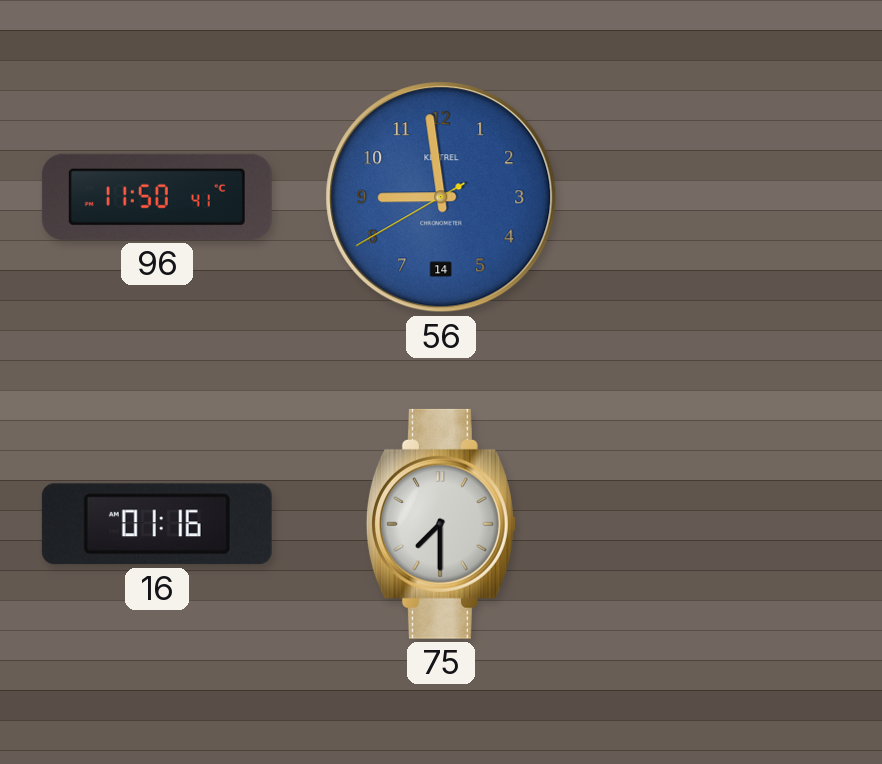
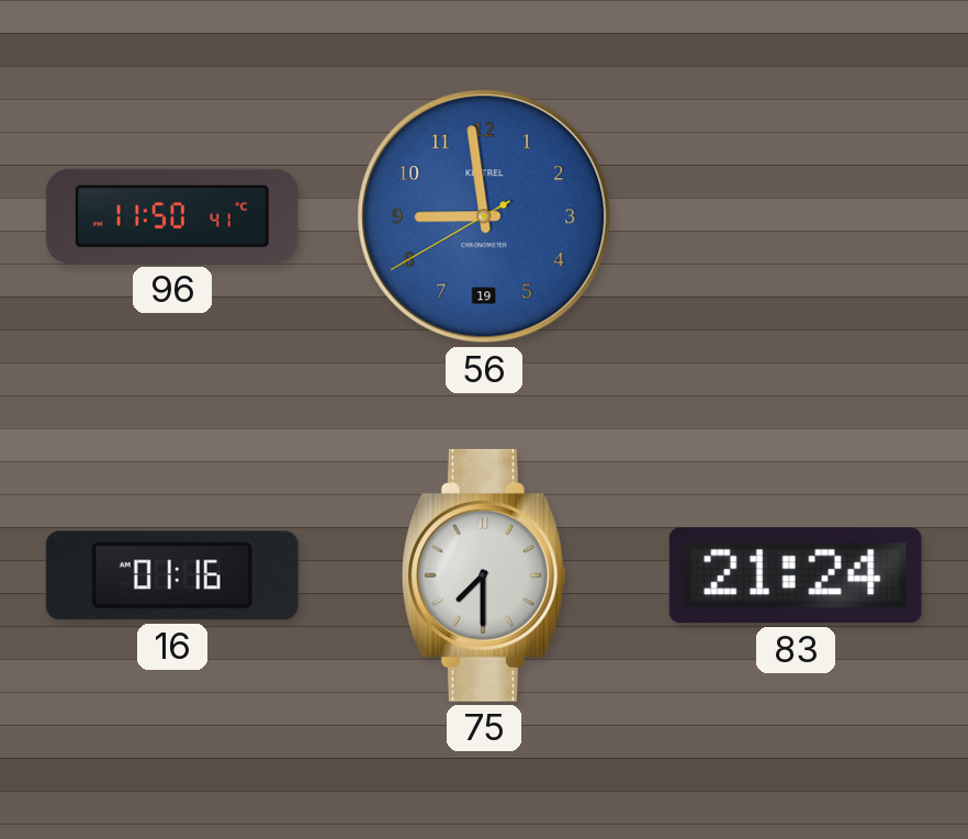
56 date: 14 -> 19
83: none -> 21:24
